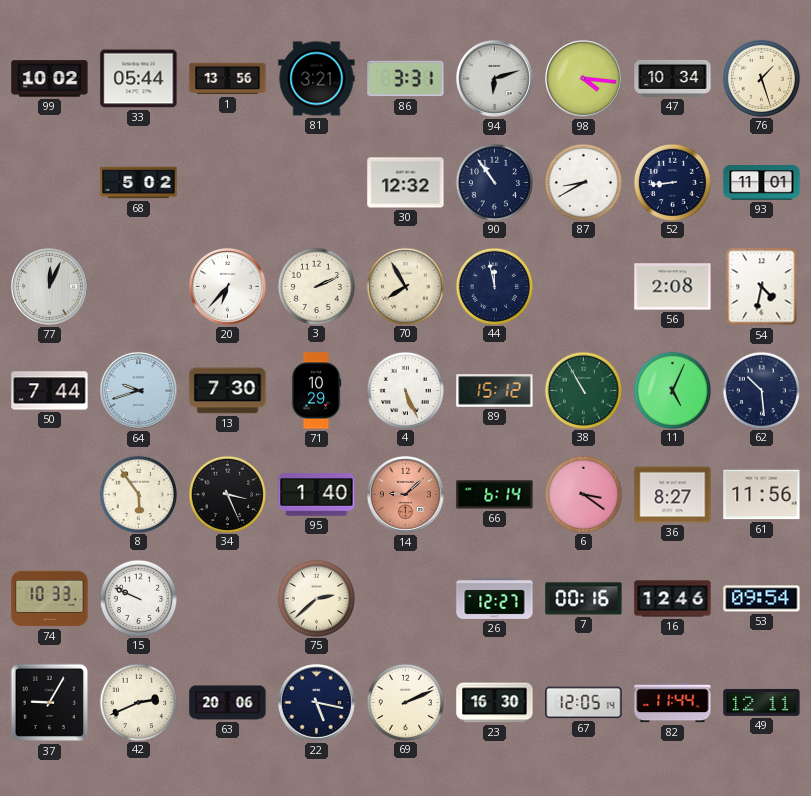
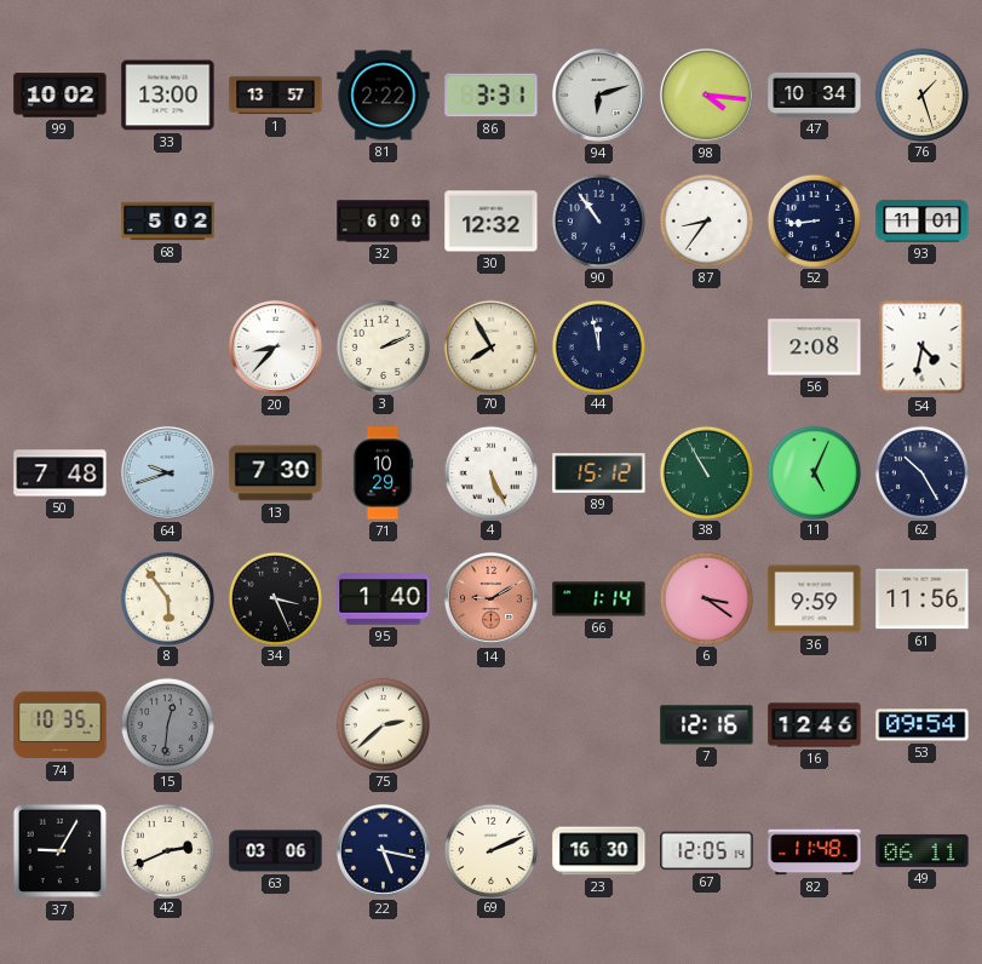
33: 05:44 -> 13:00
1: 13:56 -> 13:57
81: 3:21 -> 2:22
32: none -> 6:00
87: 8:40 -> 8:36
77: 12:04 -> none
20: 6:37 -> 8:37
50: 7:44 -> 7:48
62: 10:29 -> 10:25
14: 9:08 -> 9:10
66: 6:14 -> 1:14
36: 8:27 -> 9:59
74: 10:33 -> 10:35
15: 9:49 -> 12:31
15 dial: white -> grey
26: 12:27 -> none
7: 00:16 -> 12:16
63: 20:06 -> 03:06
82: 11:44 -> 11:48
49: 12:11 -> 06:11
